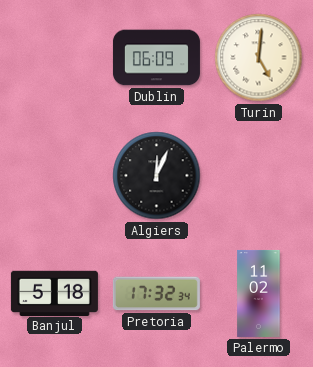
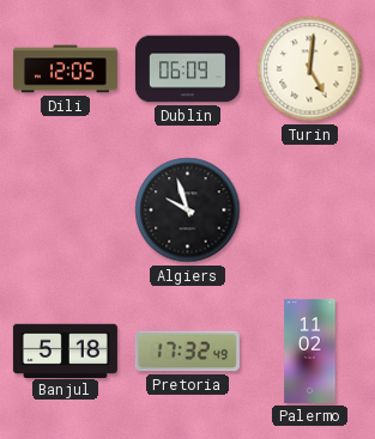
Dili: none -> 12:05
Algiers: 12:04 -> 9:57
Pretoria: 17:32:34 -> 17:32:49
